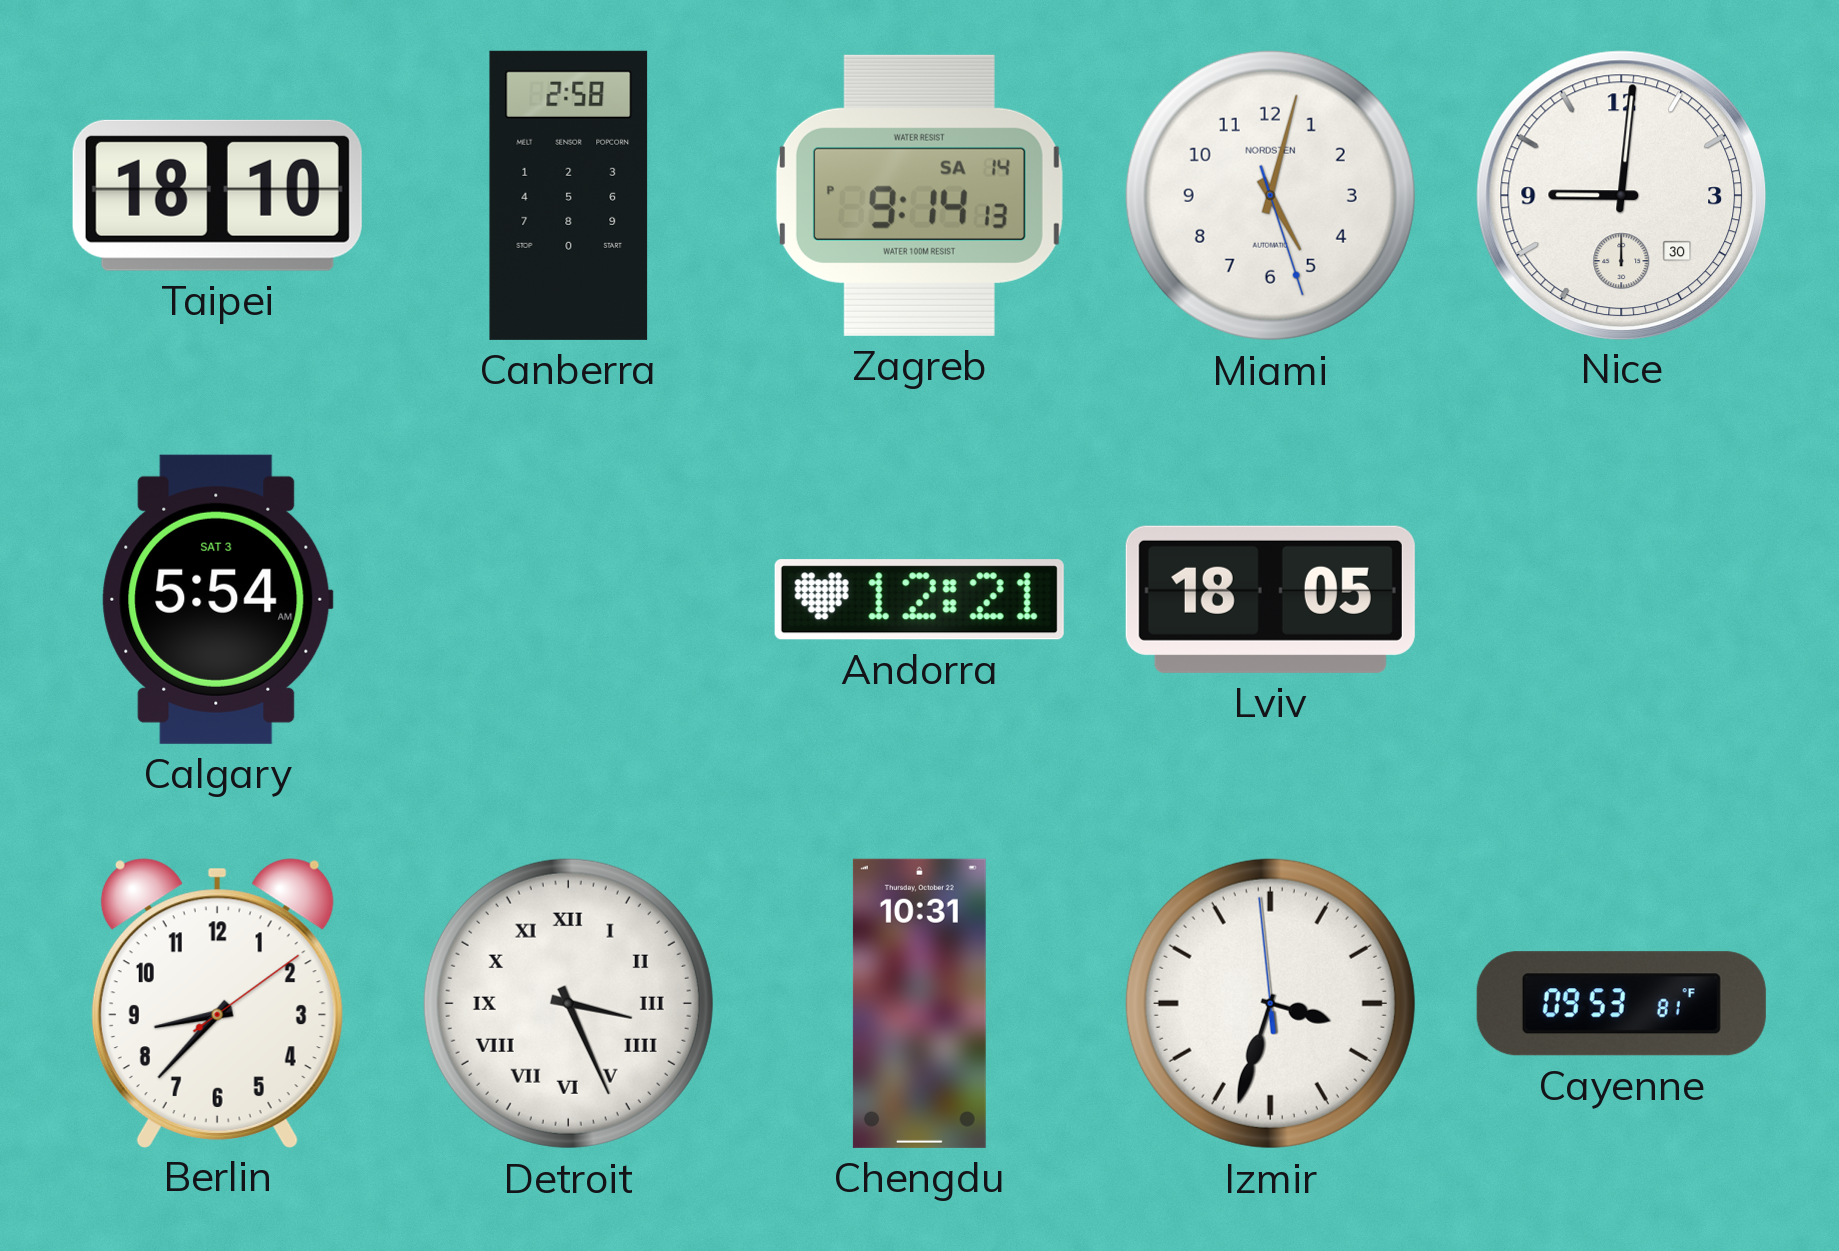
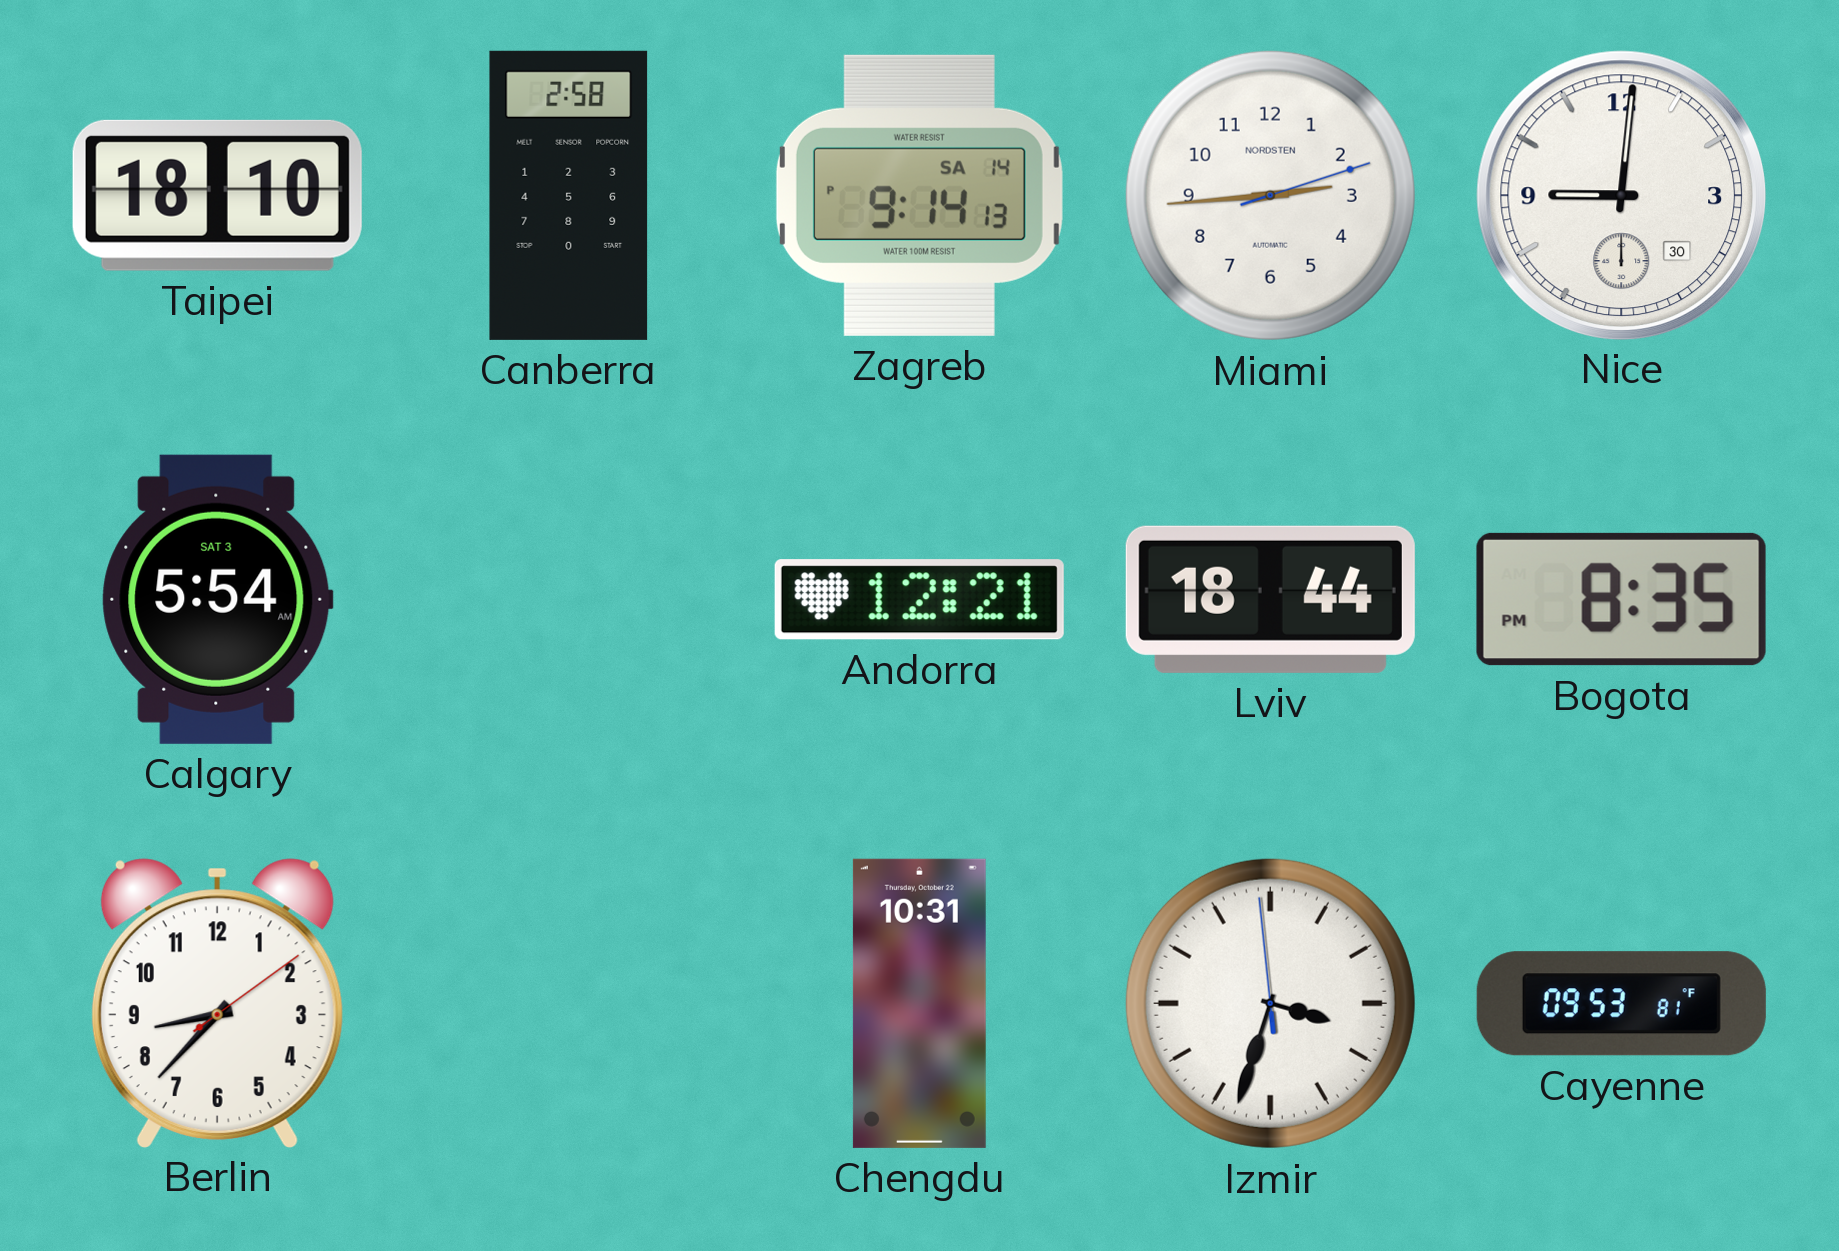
Miami: 5:02 -> 2:44
Lviv: 18:05 -> 18:44
Bogota: none -> 8:35
Detroit: 3:26 -> none
